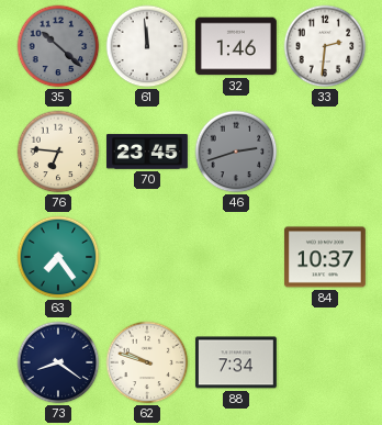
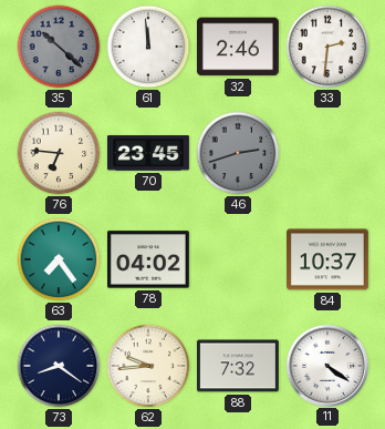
32: 1:46 -> 2:46
78: none -> 04:02
62: 9:48 -> 9:44
88: 7:34 -> 7:32
11: none -> 4:21
